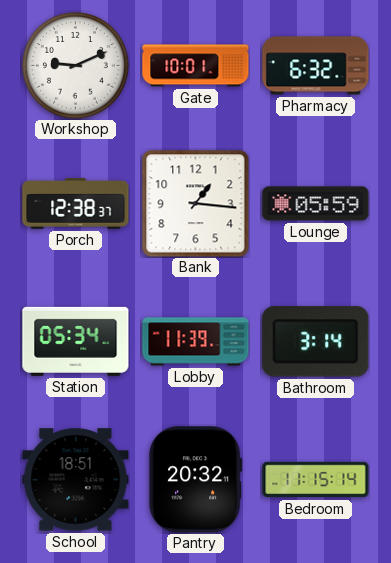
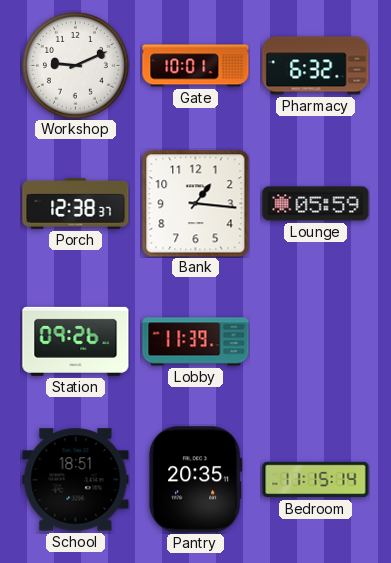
Station: 05:34 -> 09:26
Bathroom: 3:14 -> none
Pantry: 20:32 -> 20:35
